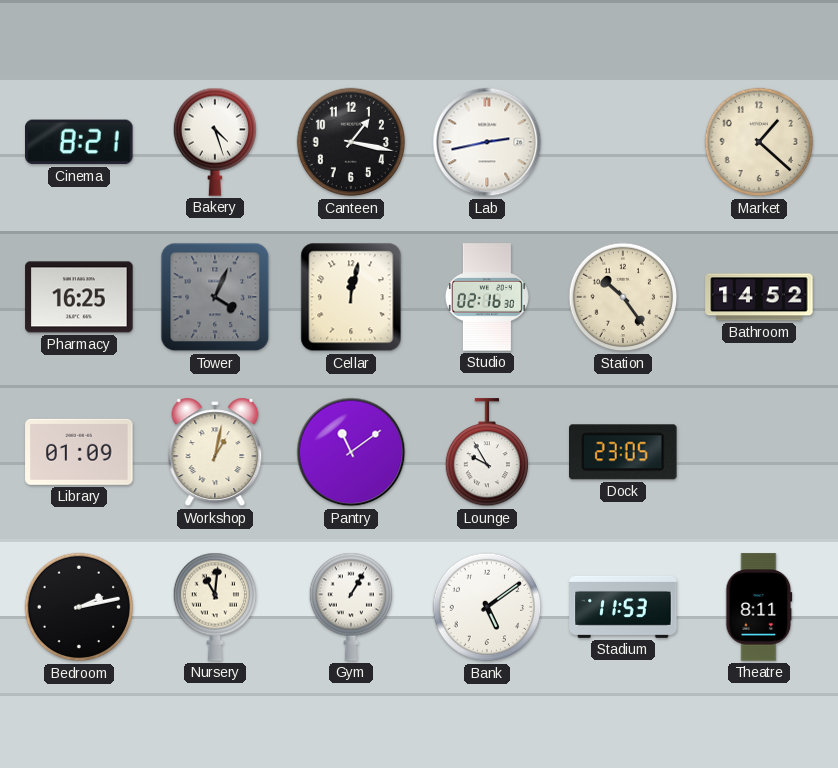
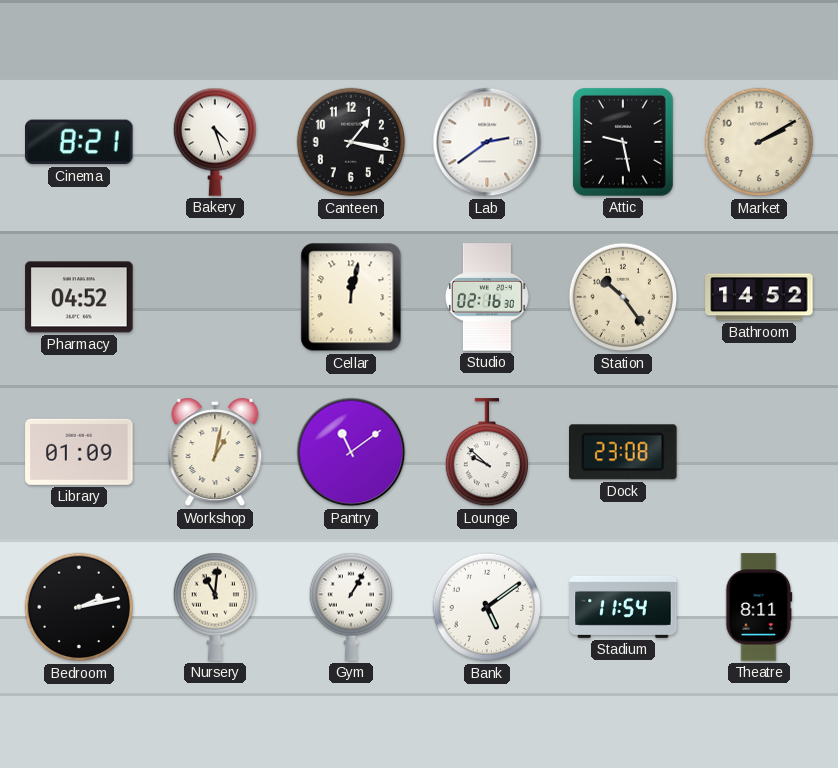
Lab: 2:43 -> 2:39
Attic: none -> 9:28
Market: 1:22 -> 2:10
Pharmacy: 16:25 -> 04:52
Tower: 4:04 -> none
Lounge: 9:55 -> 9:52
Dock: 23:05 -> 23:08
Stadium: 11:53 -> 11:54
